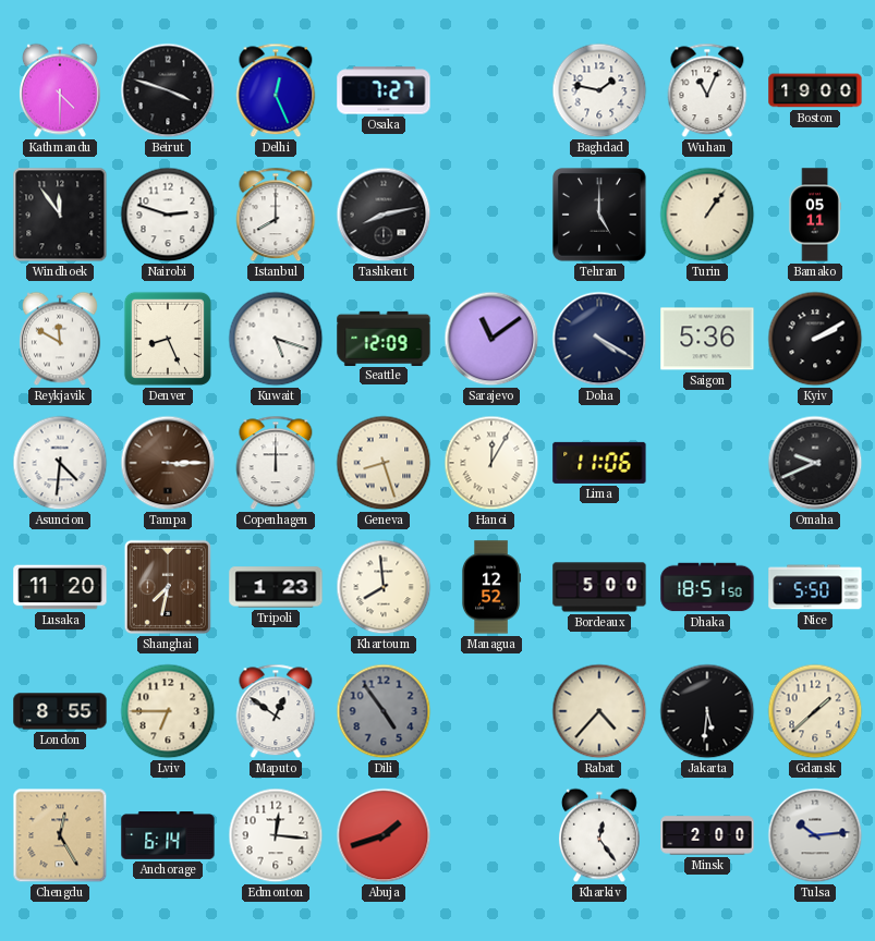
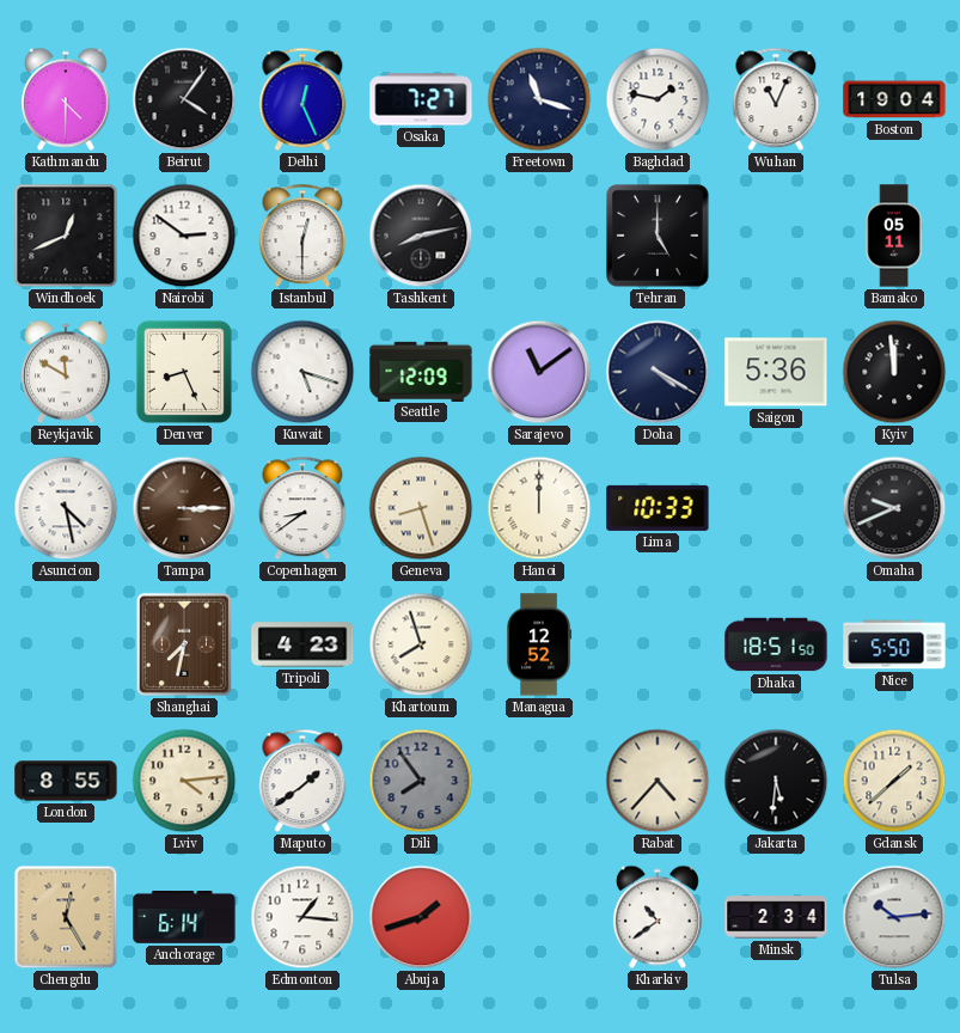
Beirut: 3:48 -> 4:06
Freetown: none -> 11:18
Boston: 19:00 -> 19:04
Windhoek: 11:54 -> 12:41
Nairobi: 2:48 -> 2:51
Istanbul: 8:00 -> 12:30
Turin: 1:06 -> none
Kyiv: 2:10 -> 11:59
Asuncion: 4:31 -> 4:28
Copenhagen: 12:00 -> 8:39
Hanoi: 12:05 -> 12:00
Lima: 11:06 -> 10:33
Lusaka: 11:20 -> none
Tripoli: 1:23 -> 4:23
Khartoum: 7:59 -> 7:57
Bordeaux: 5:00 -> none
Lviv: 6:45 -> 4:14
Maputo: 12:51 -> 1:39
Dili: 4:54 -> 7:54
Edmonton: 12:16 -> 1:16
Kharkiv: 12:24 -> 10:39
Minsk: 2:00 -> 2:34
